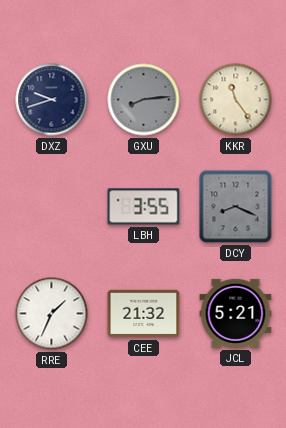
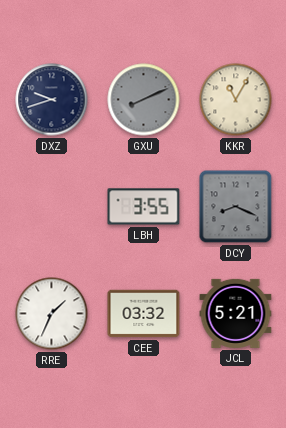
GXU: 8:14 -> 8:11
KKR: 11:24 -> 11:05
CEE: 21:32 -> 03:32
